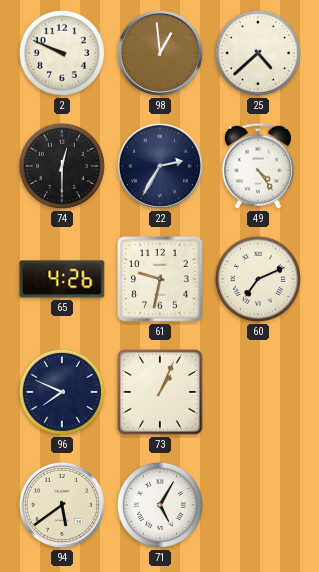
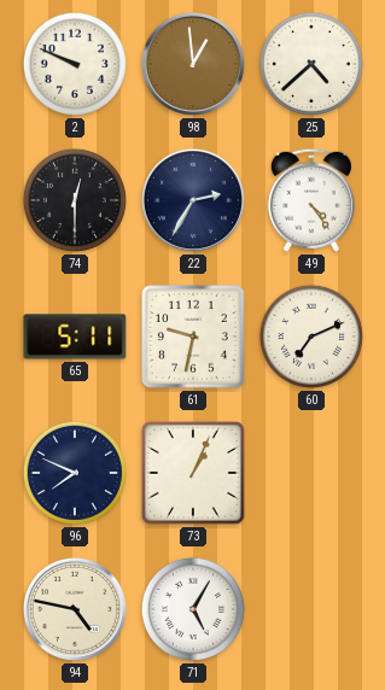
65: 4:26 -> 5:11
94: 5:39 -> 4:47
